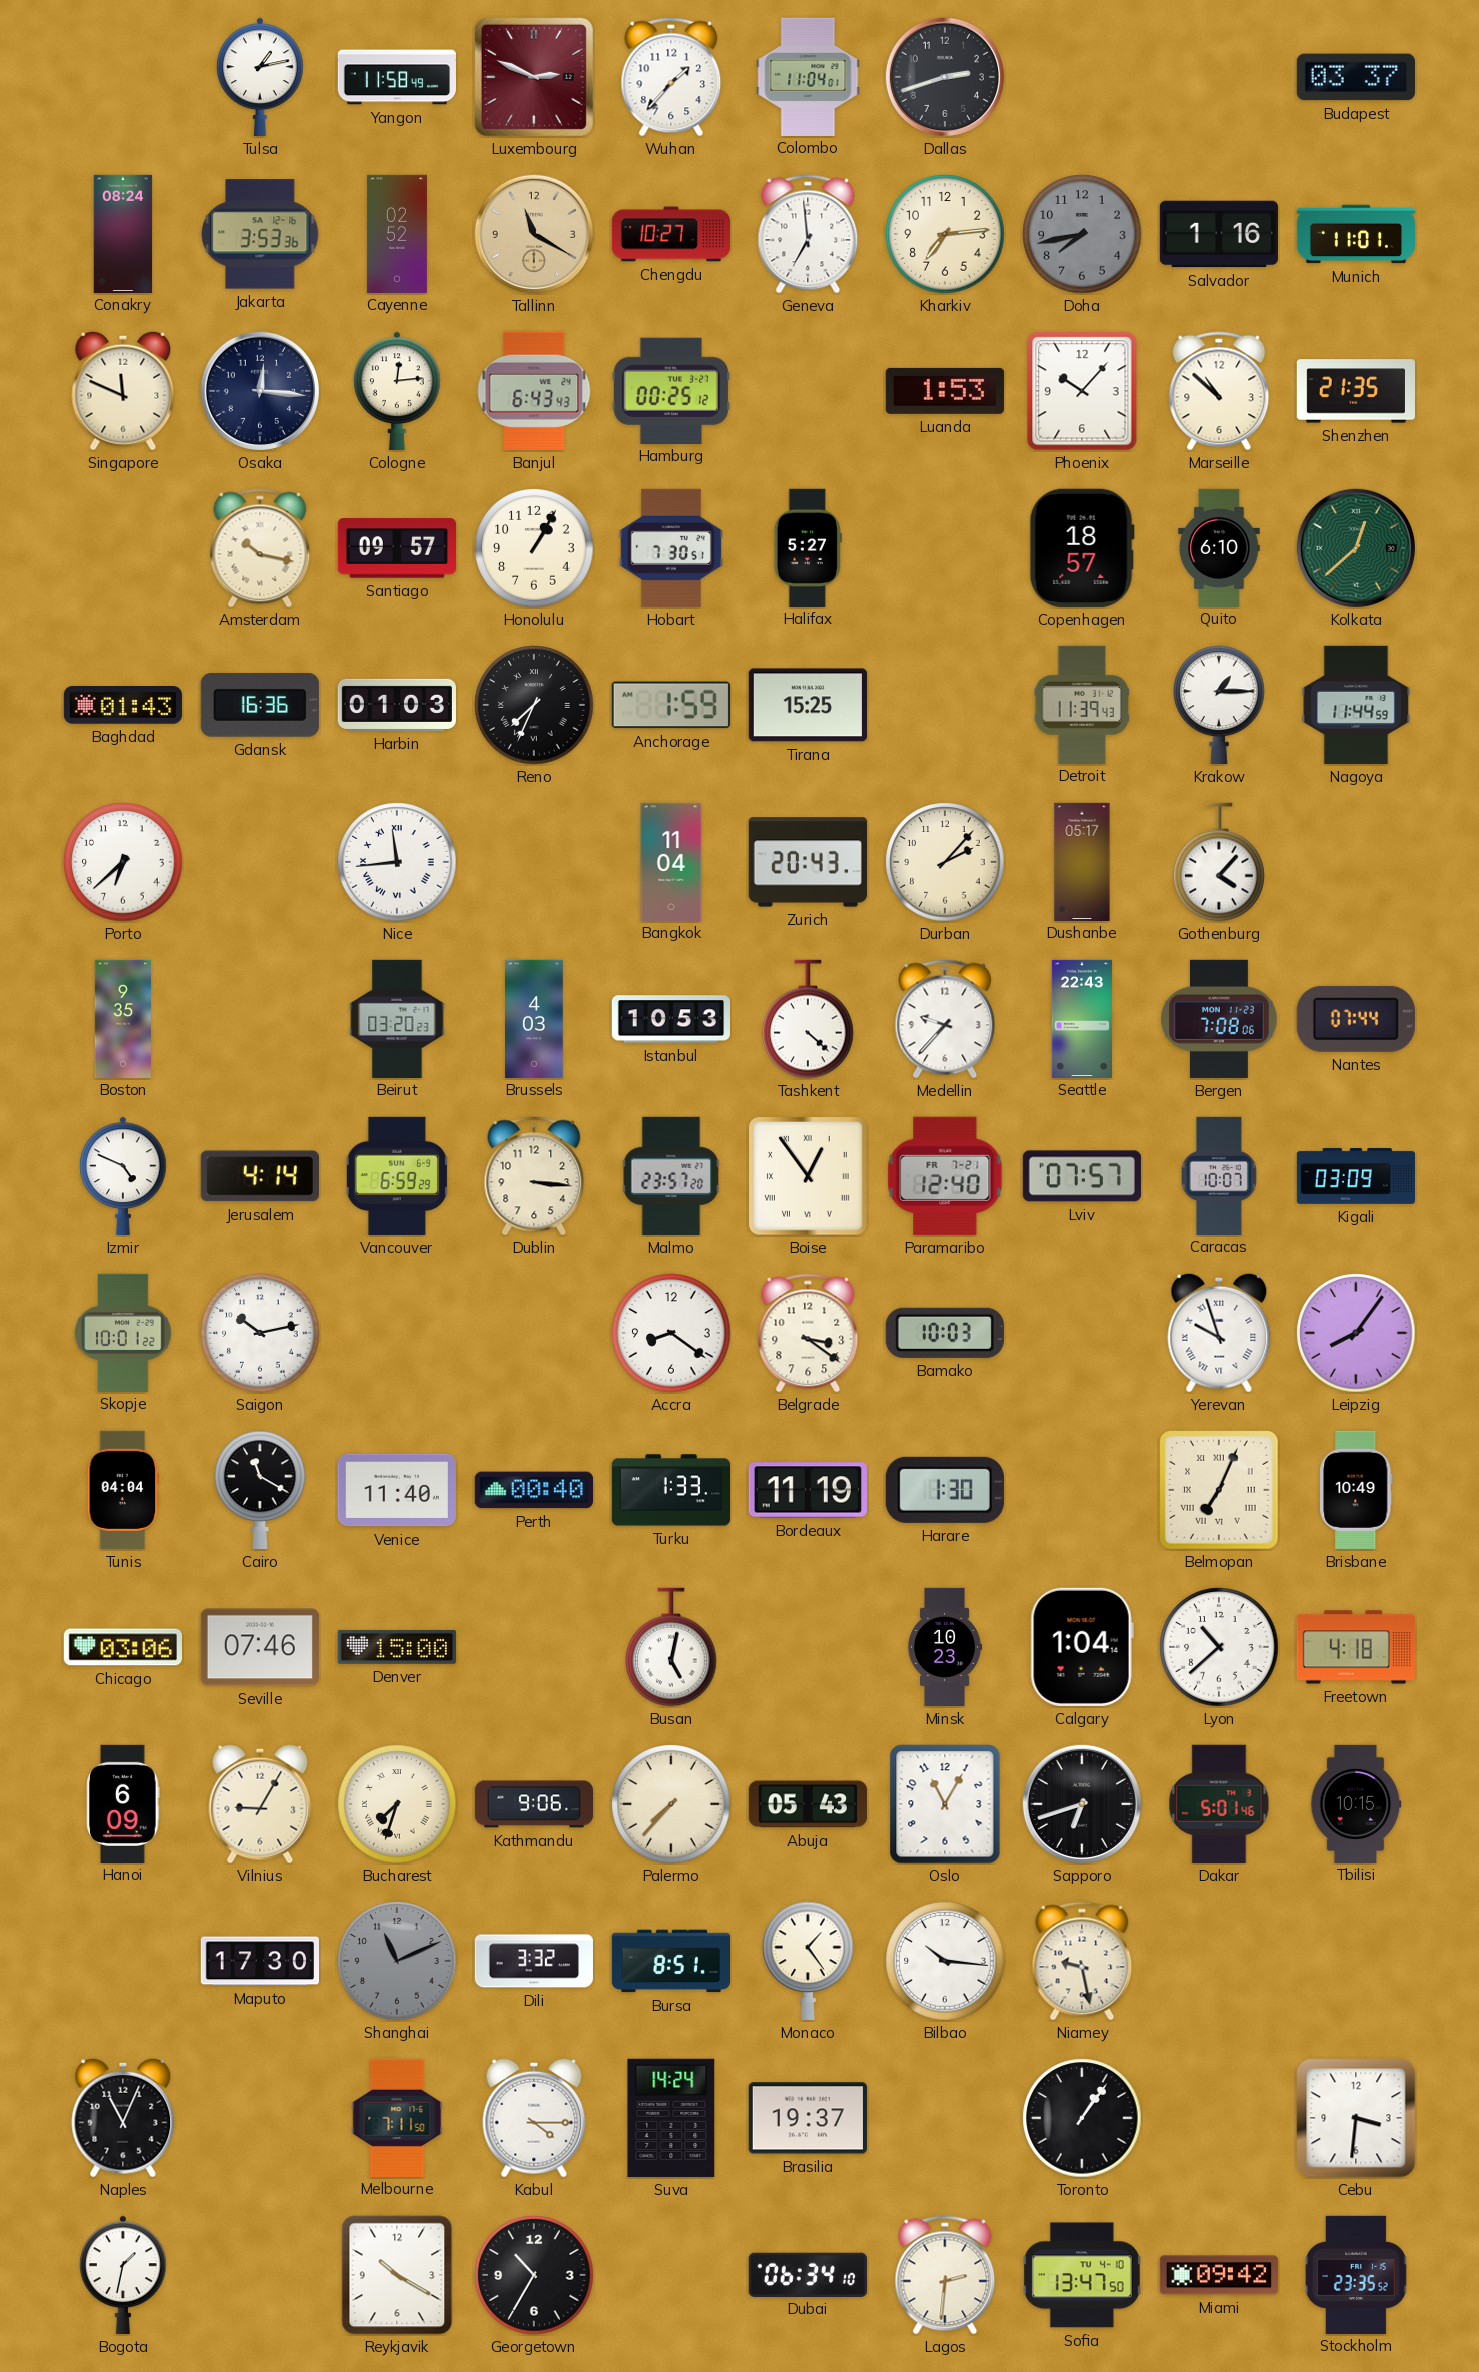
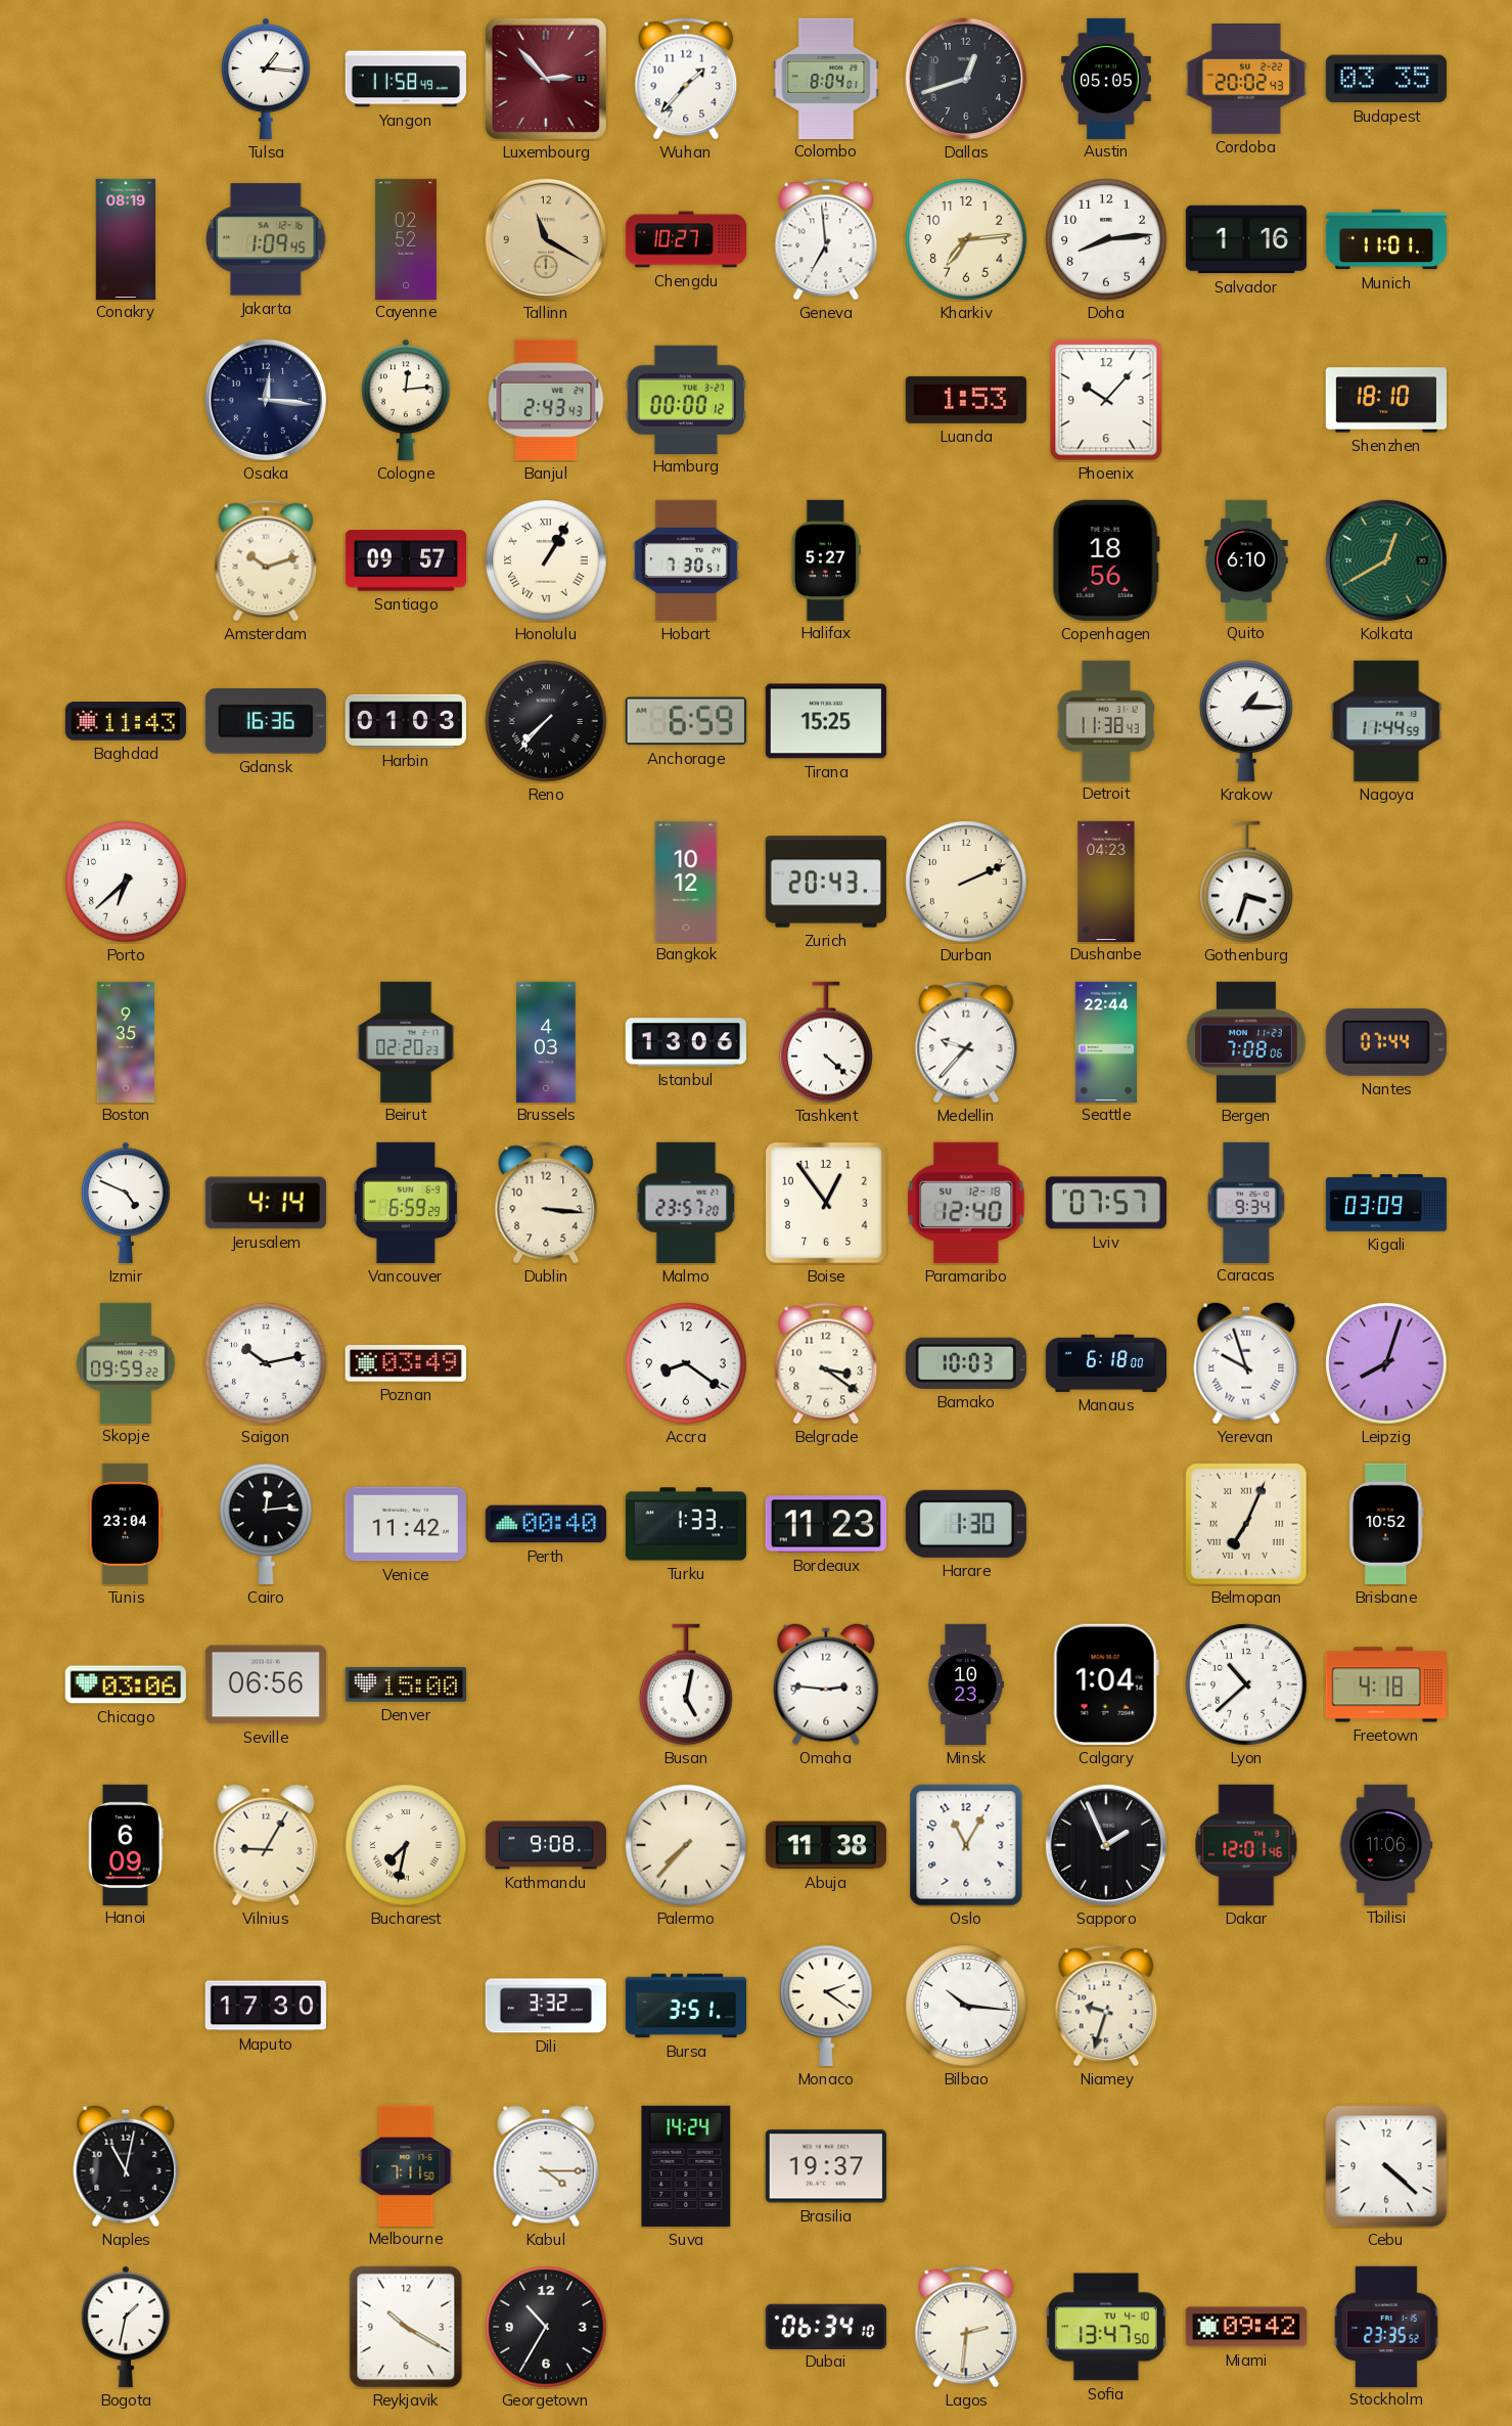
Tulsa: 1:13 -> 1:16
Luxembourg: 2:49 -> 2:53
Colombo: 11:04 -> 8:04
Dallas: 2:42 -> 12:42
Austin: none -> 05:05
Cordoba: none -> 20:02
Budapest: 03:37 -> 03:35
Conakry: 08:24 -> 08:19
Jakarta: 3:53 -> 1:09
Doha: 7:43 -> 8:14
Doha dial: grey -> white
Singapore: 11:49 -> none
Banjul: 6:43 -> 2:43
Hamburg: 00:25 -> 00:00
Marseille: 10:52 -> none
Shenzhen: 21:35 -> 18:10
Amsterdam: 10:17 -> 10:12
Honolulu numerals: Arabic -> Roman
Copenhagen: 18:57 -> 18:56
Kolkata: 12:38 -> 12:40
Baghdad: 01:43 -> 11:43
Reno: 7:34 -> 7:37
Anchorage: 1:59 -> 6:59
Detroit: 11:39 -> 11:38
Nice: 11:44 -> none
Bangkok: 11:04 -> 10:12
Durban: 2:07 -> 2:11
Dushanbe: 05:17 -> 04:23
Gothenburg: 4:07 -> 3:33
Beirut: 03:20 -> 02:20
Istanbul: 10:53 -> 13:06
Seattle: 22:43 -> 22:44
Boise numerals: Roman -> Arabic
Paramaribo date: FR 7-21 -> SU 12-18
Caracas: 10:07 -> 9:34
Skopje: 10:01 -> 09:59
Poznan: none -> 03:49
Manaus: none -> 6:18
Leipzig: 8:06 -> 8:03
Tunis: 04:04 -> 23:04
Cairo: 11:20 -> 12:14
Venice: 11:40 -> 11:42
Bordeaux: 11:19 -> 11:23
Brisbane: 10:49 -> 10:52
Seville: 07:46 -> 06:56
Omaha: none -> 2:46
Bucharest: 7:33 -> 7:32
Kathmandu: 9:06 -> 9:08
Abuja: 05:43 -> 11:38
Sapporo: 6:42 -> 1:56
Dakar: 5:01 -> 12:01
Tbilisi: 10:15 -> 11:06
Shanghai: 11:11 -> none
Bursa: 8:51 -> 3:51
Monaco: 1:24 -> 2:21
Niamey: 9:28 -> 9:33
Naples: 11:04 -> 11:02
Toronto: 1:06 -> none
Cebu: 3:31 -> 4:22
